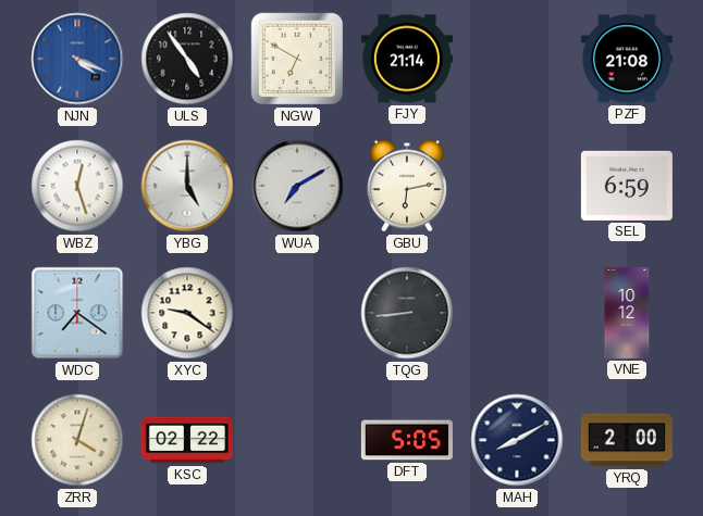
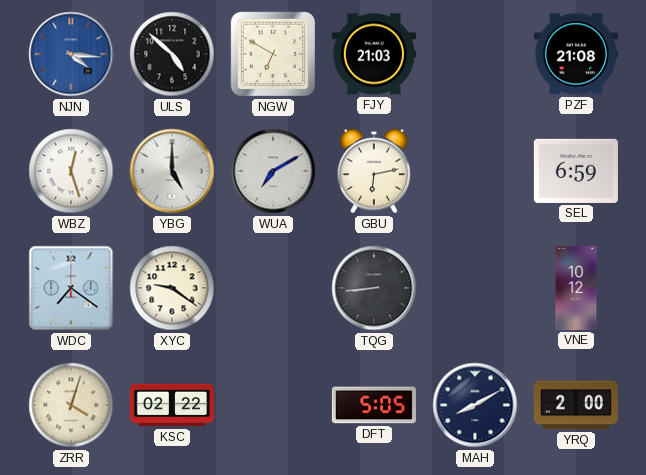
NJN: 4:19 -> 4:16
ULS: 4:54 -> 4:52
FJY: 21:14 -> 21:03
